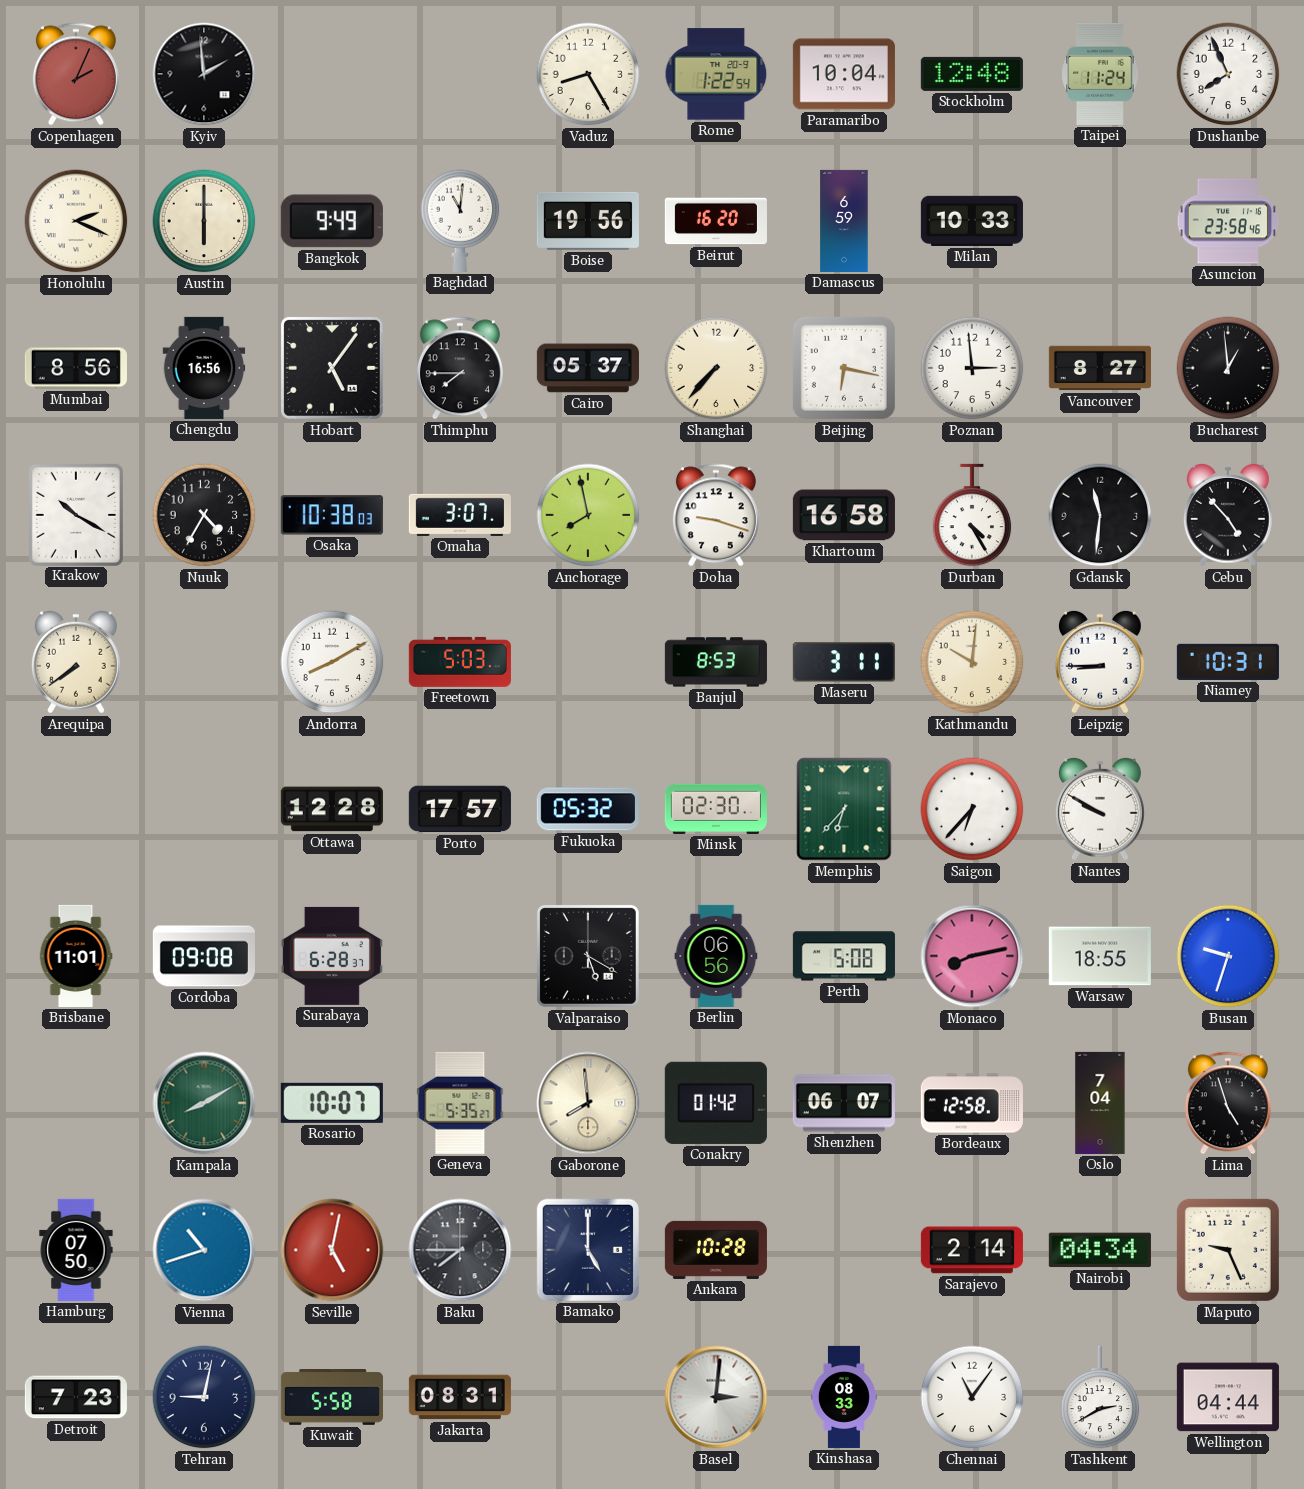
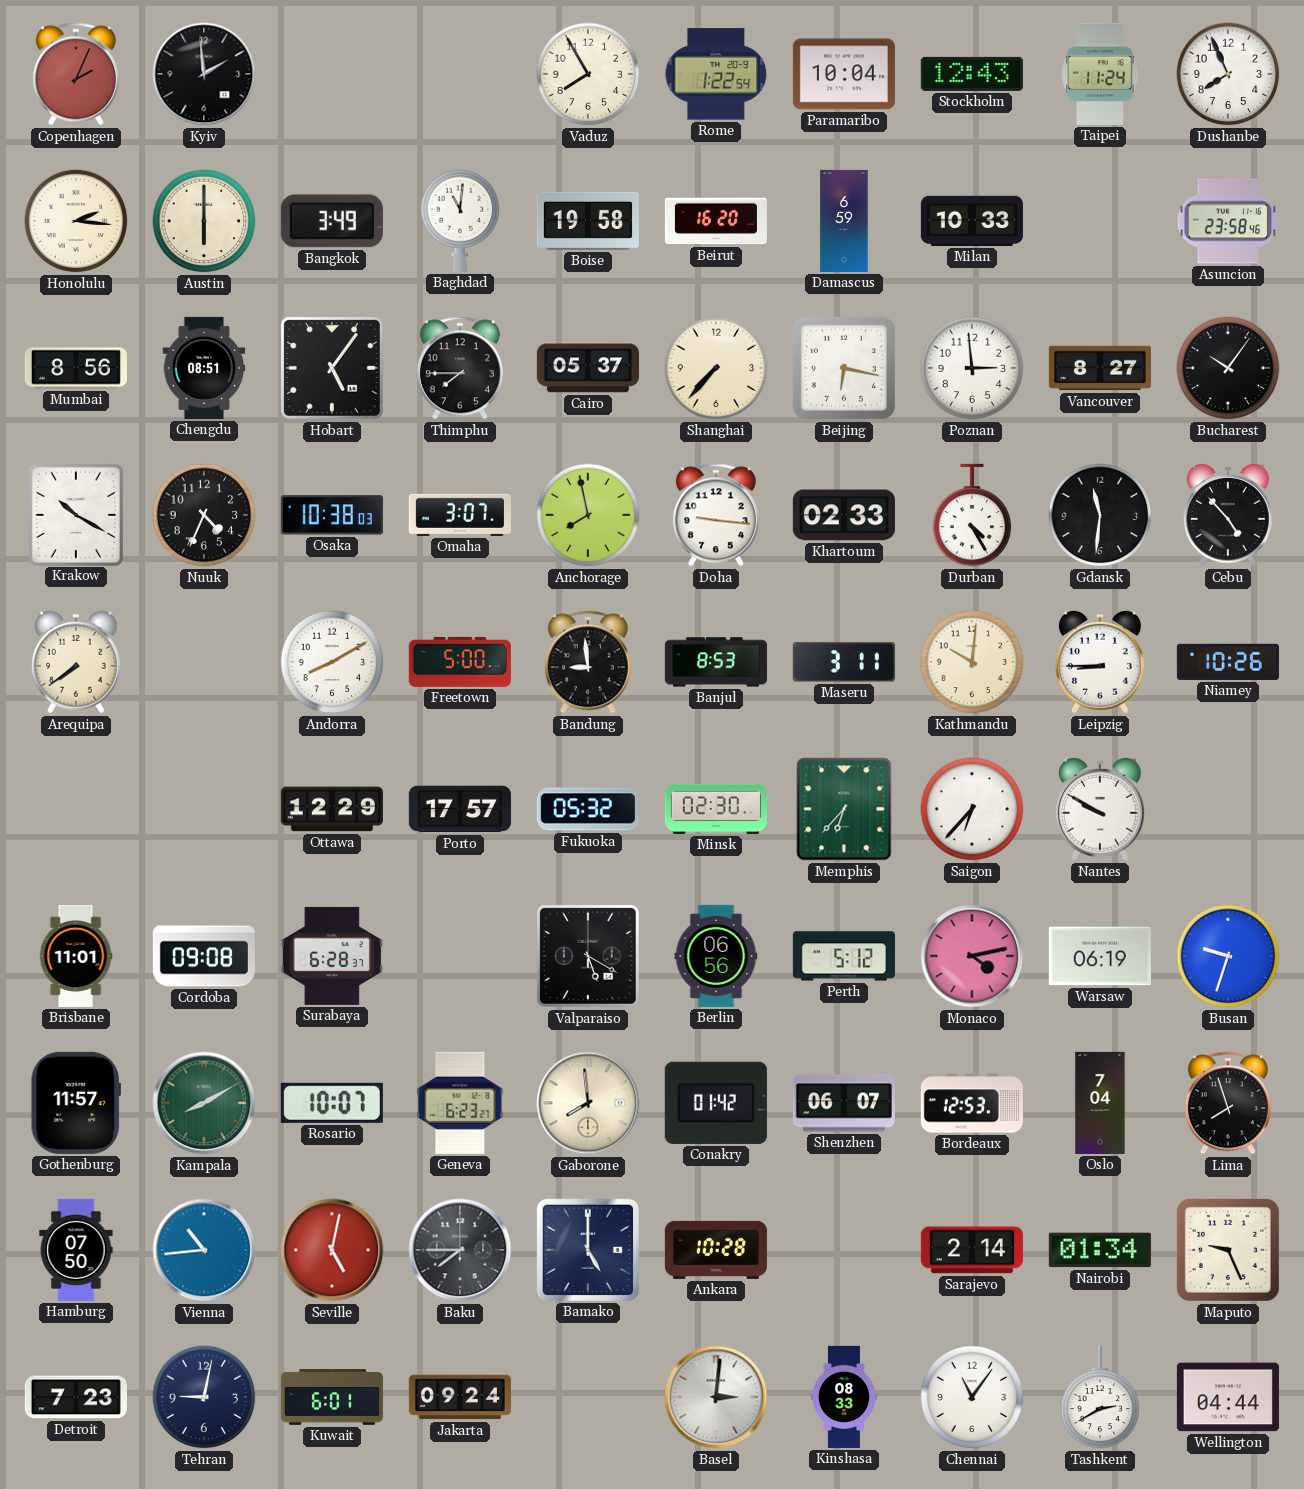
Vaduz: 8:25 -> 7:55
Stockholm: 12:48 -> 12:43
Honolulu: 2:19 -> 2:16
Bangkok: 9:49 -> 3:49
Boise: 19:56 -> 19:58
Chengdu: 16:56 -> 08:51
Bucharest: 12:59 -> 10:06
Nuuk: 4:35 -> 4:34
Doha: 9:18 -> 9:16
Khartoum: 16:58 -> 02:33
Freetown: 5:03 -> 5:00
Bandung: none -> 8:59
Niamey: 10:31 -> 10:26
Ottawa: 12:28 -> 12:29
Perth: 5:08 -> 5:12
Monaco: 8:13 -> 4:13
Warsaw: 18:55 -> 06:19
Gothenburg: none -> 11:57
Geneva: 5:35 -> 6:23
Bordeaux: 12:58 -> 12:53
Lima: 4:57 -> 7:57
Vienna: 10:42 -> 10:44
Nairobi: 04:34 -> 01:34
Kuwait: 5:58 -> 6:01
Jakarta: 08:31 -> 09:24
